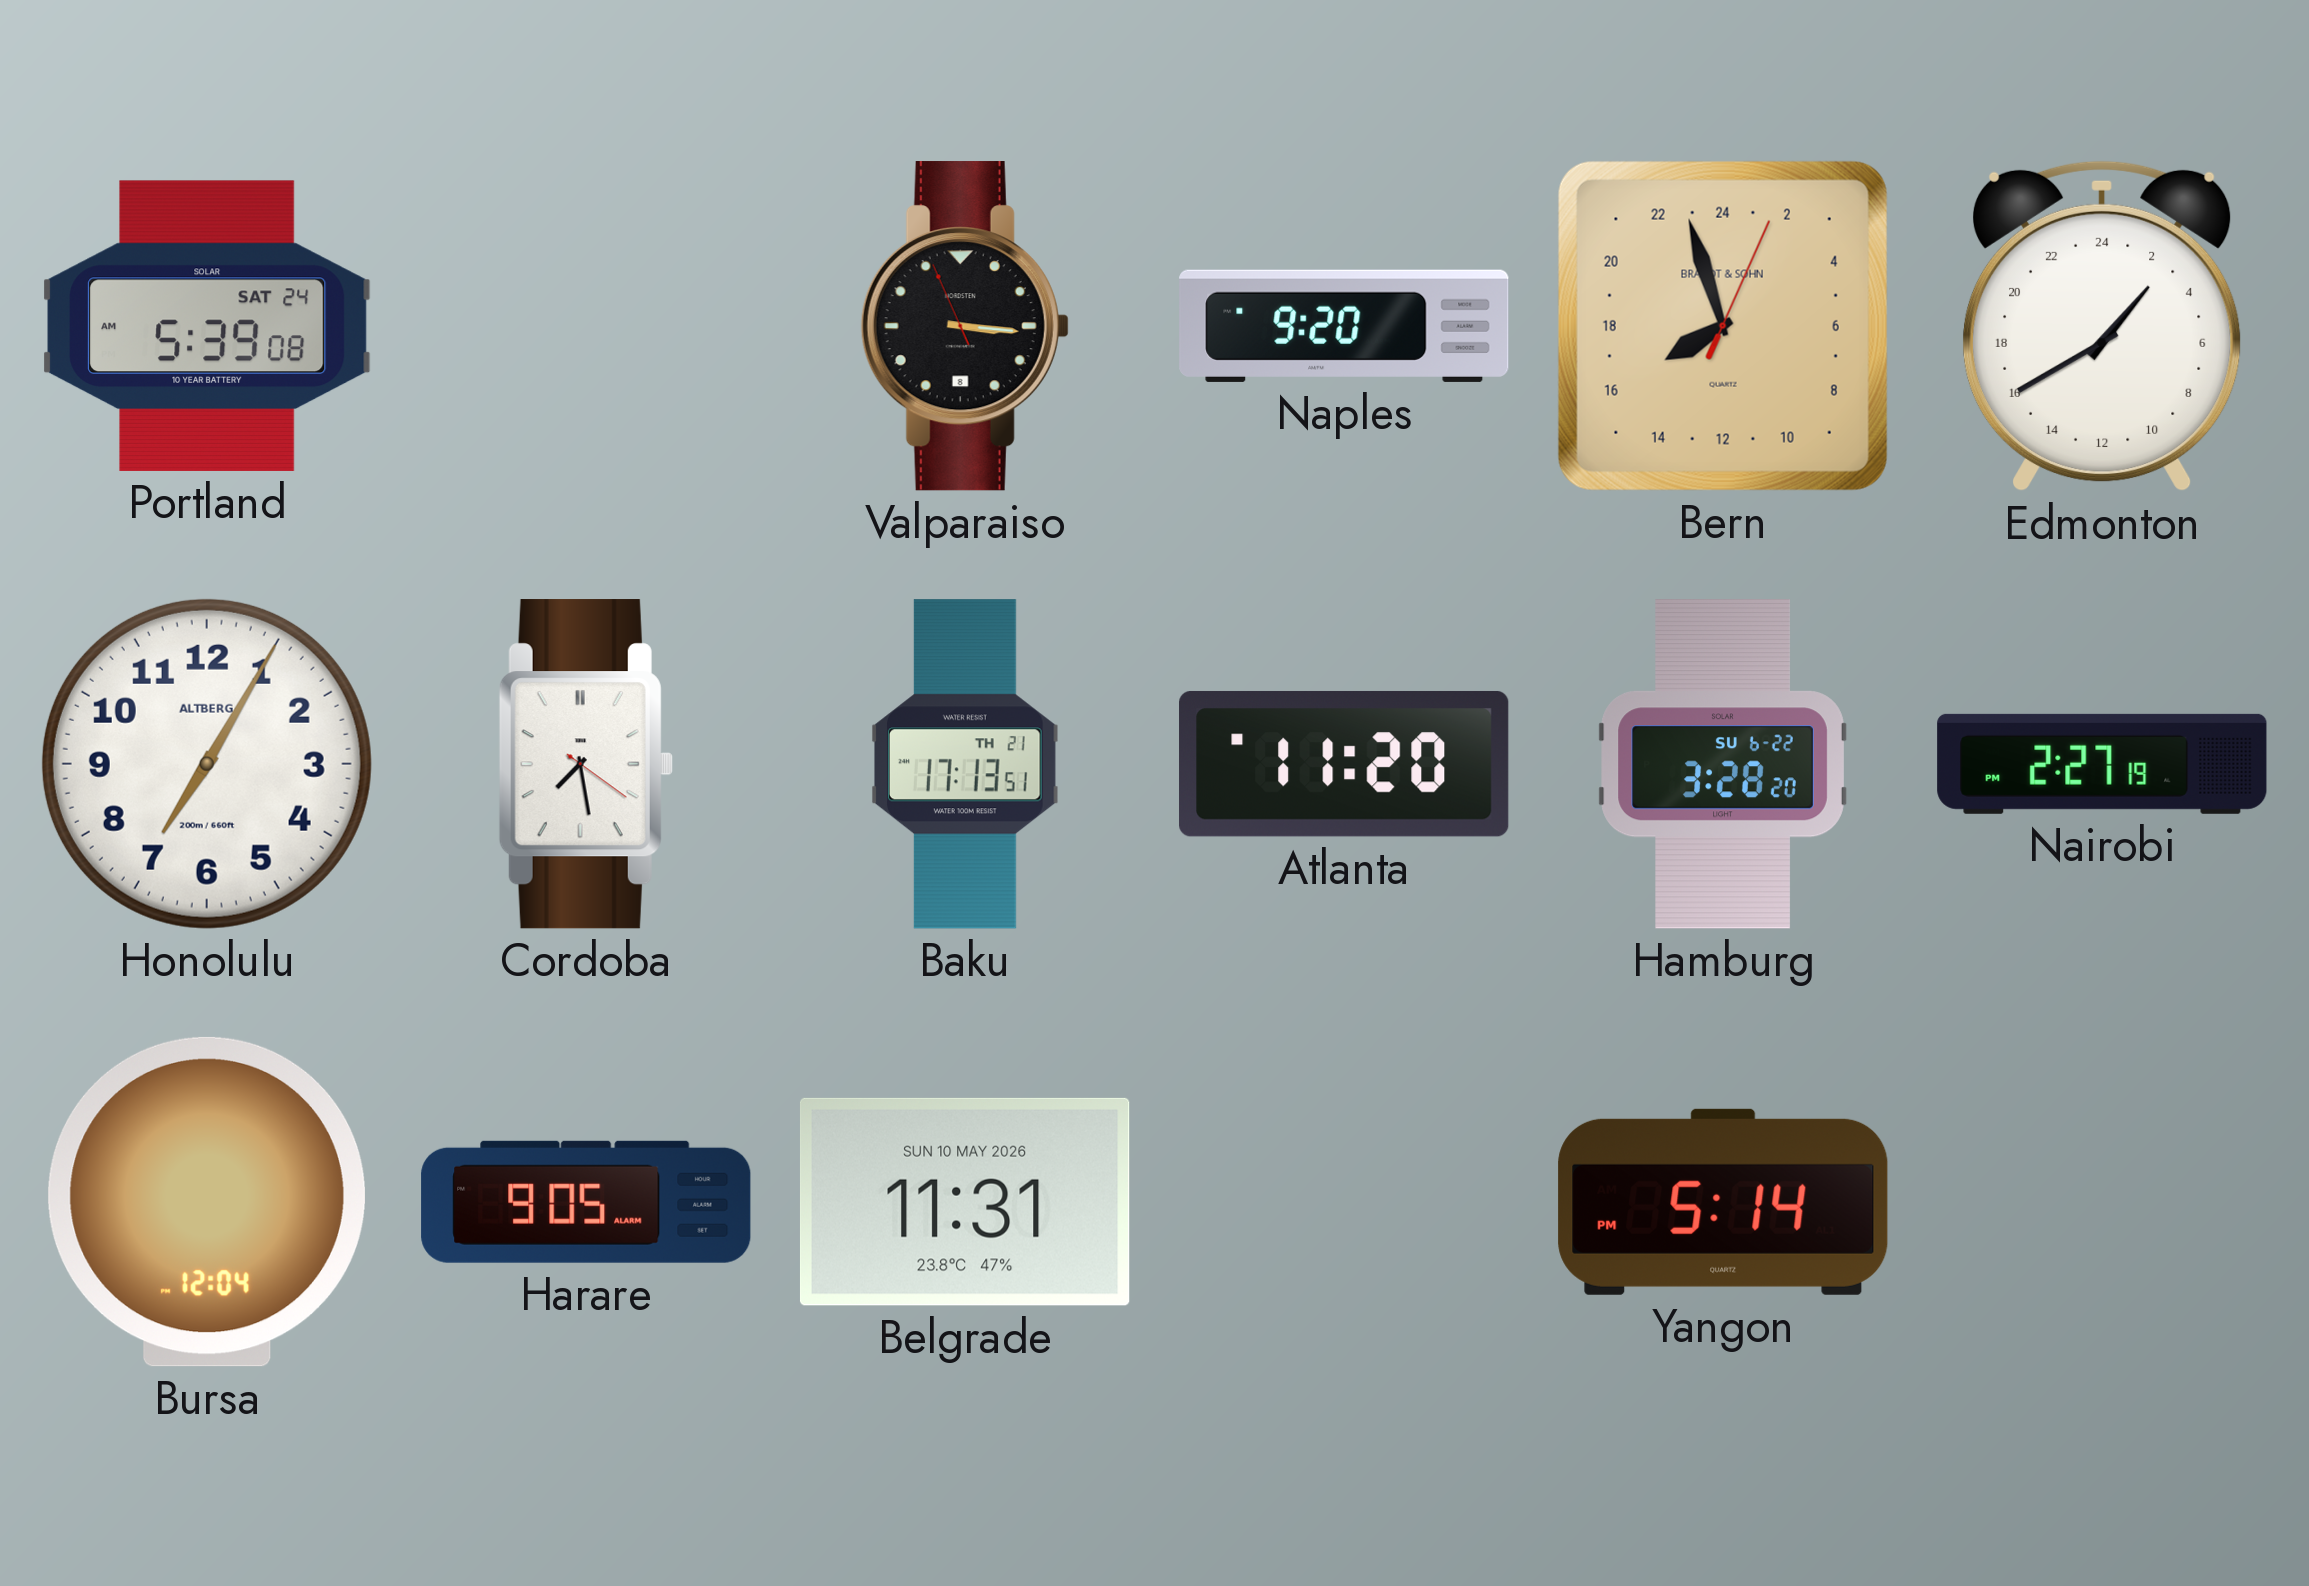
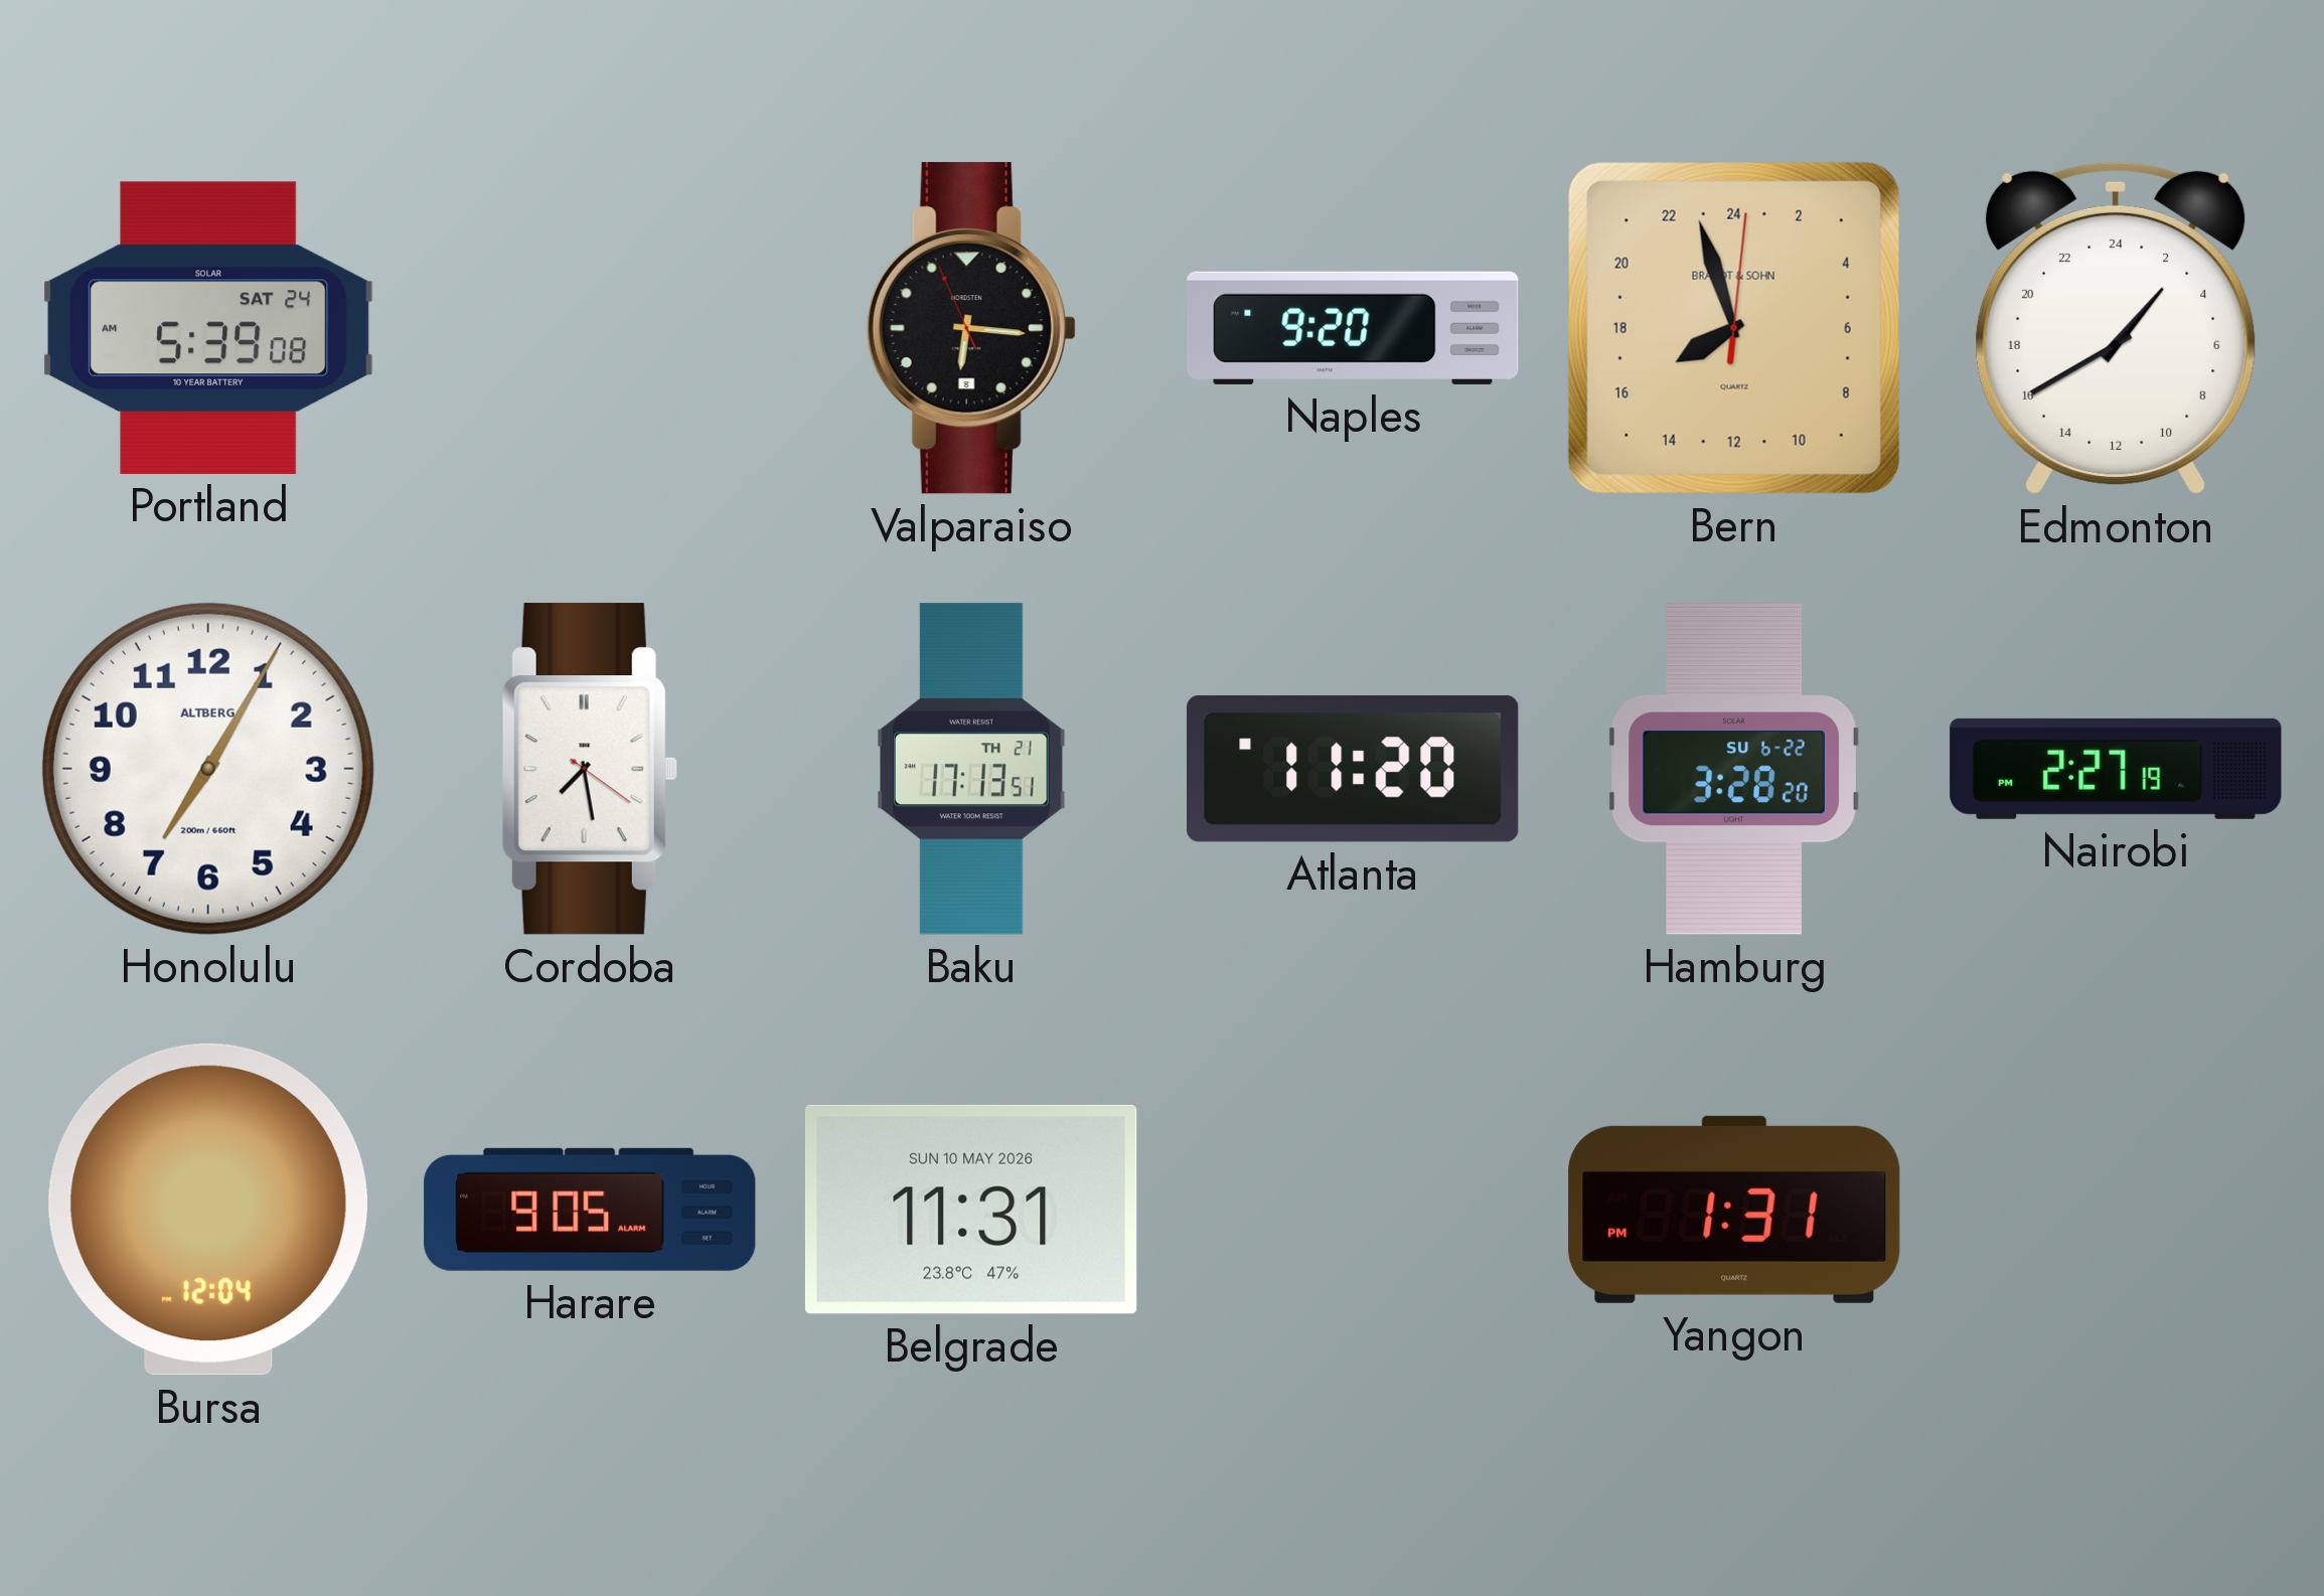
Valparaiso: 3:15 -> 6:15
Bern: 15:57:04 -> 15:57:01
Yangon: 5:14 -> 1:31
